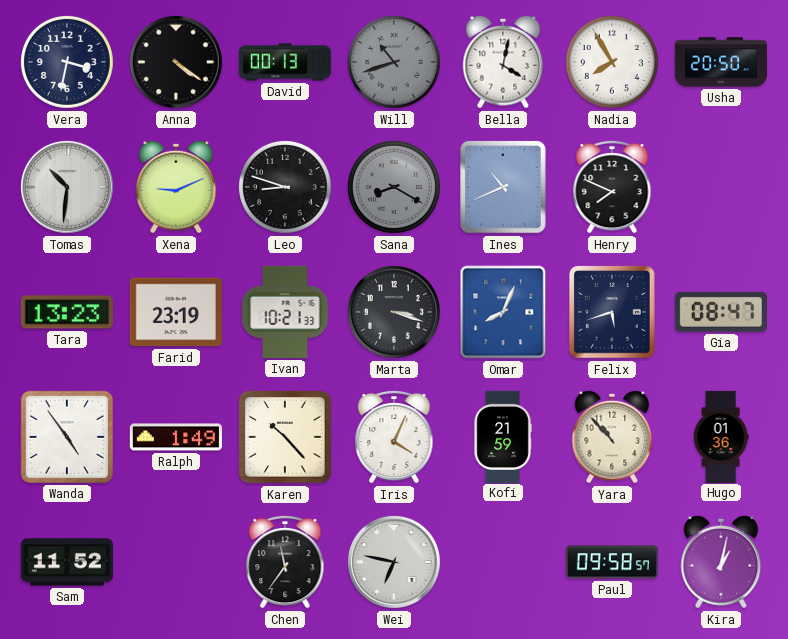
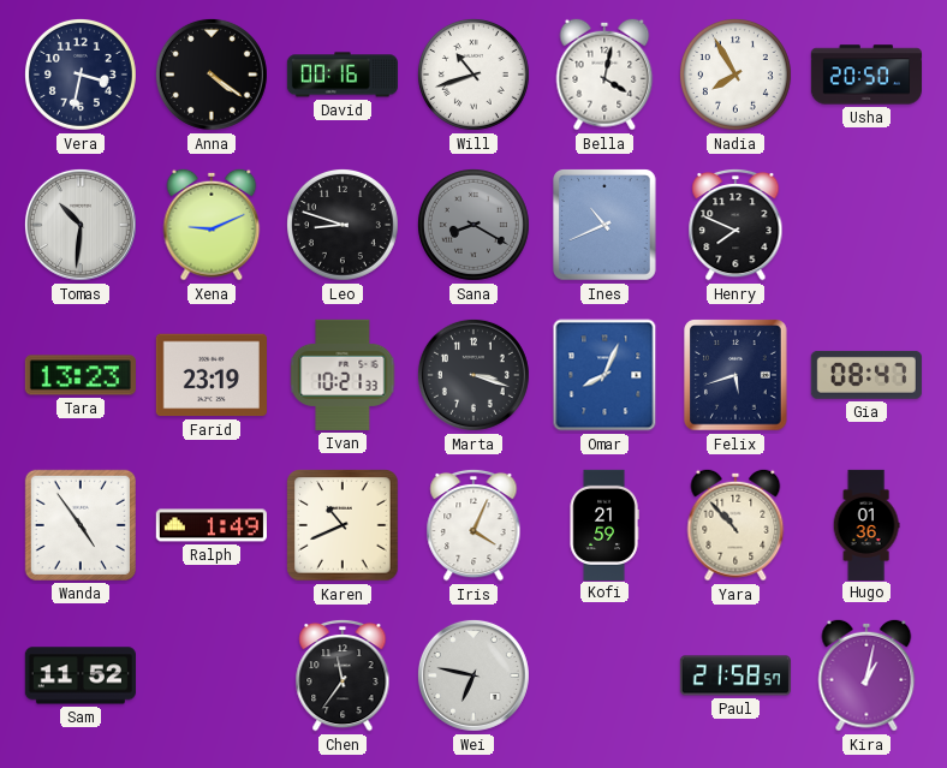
David: 00:13 -> 00:16
Will dial: grey -> white
Karen: 10:23 -> 10:41
Paul: 09:58 -> 21:58
